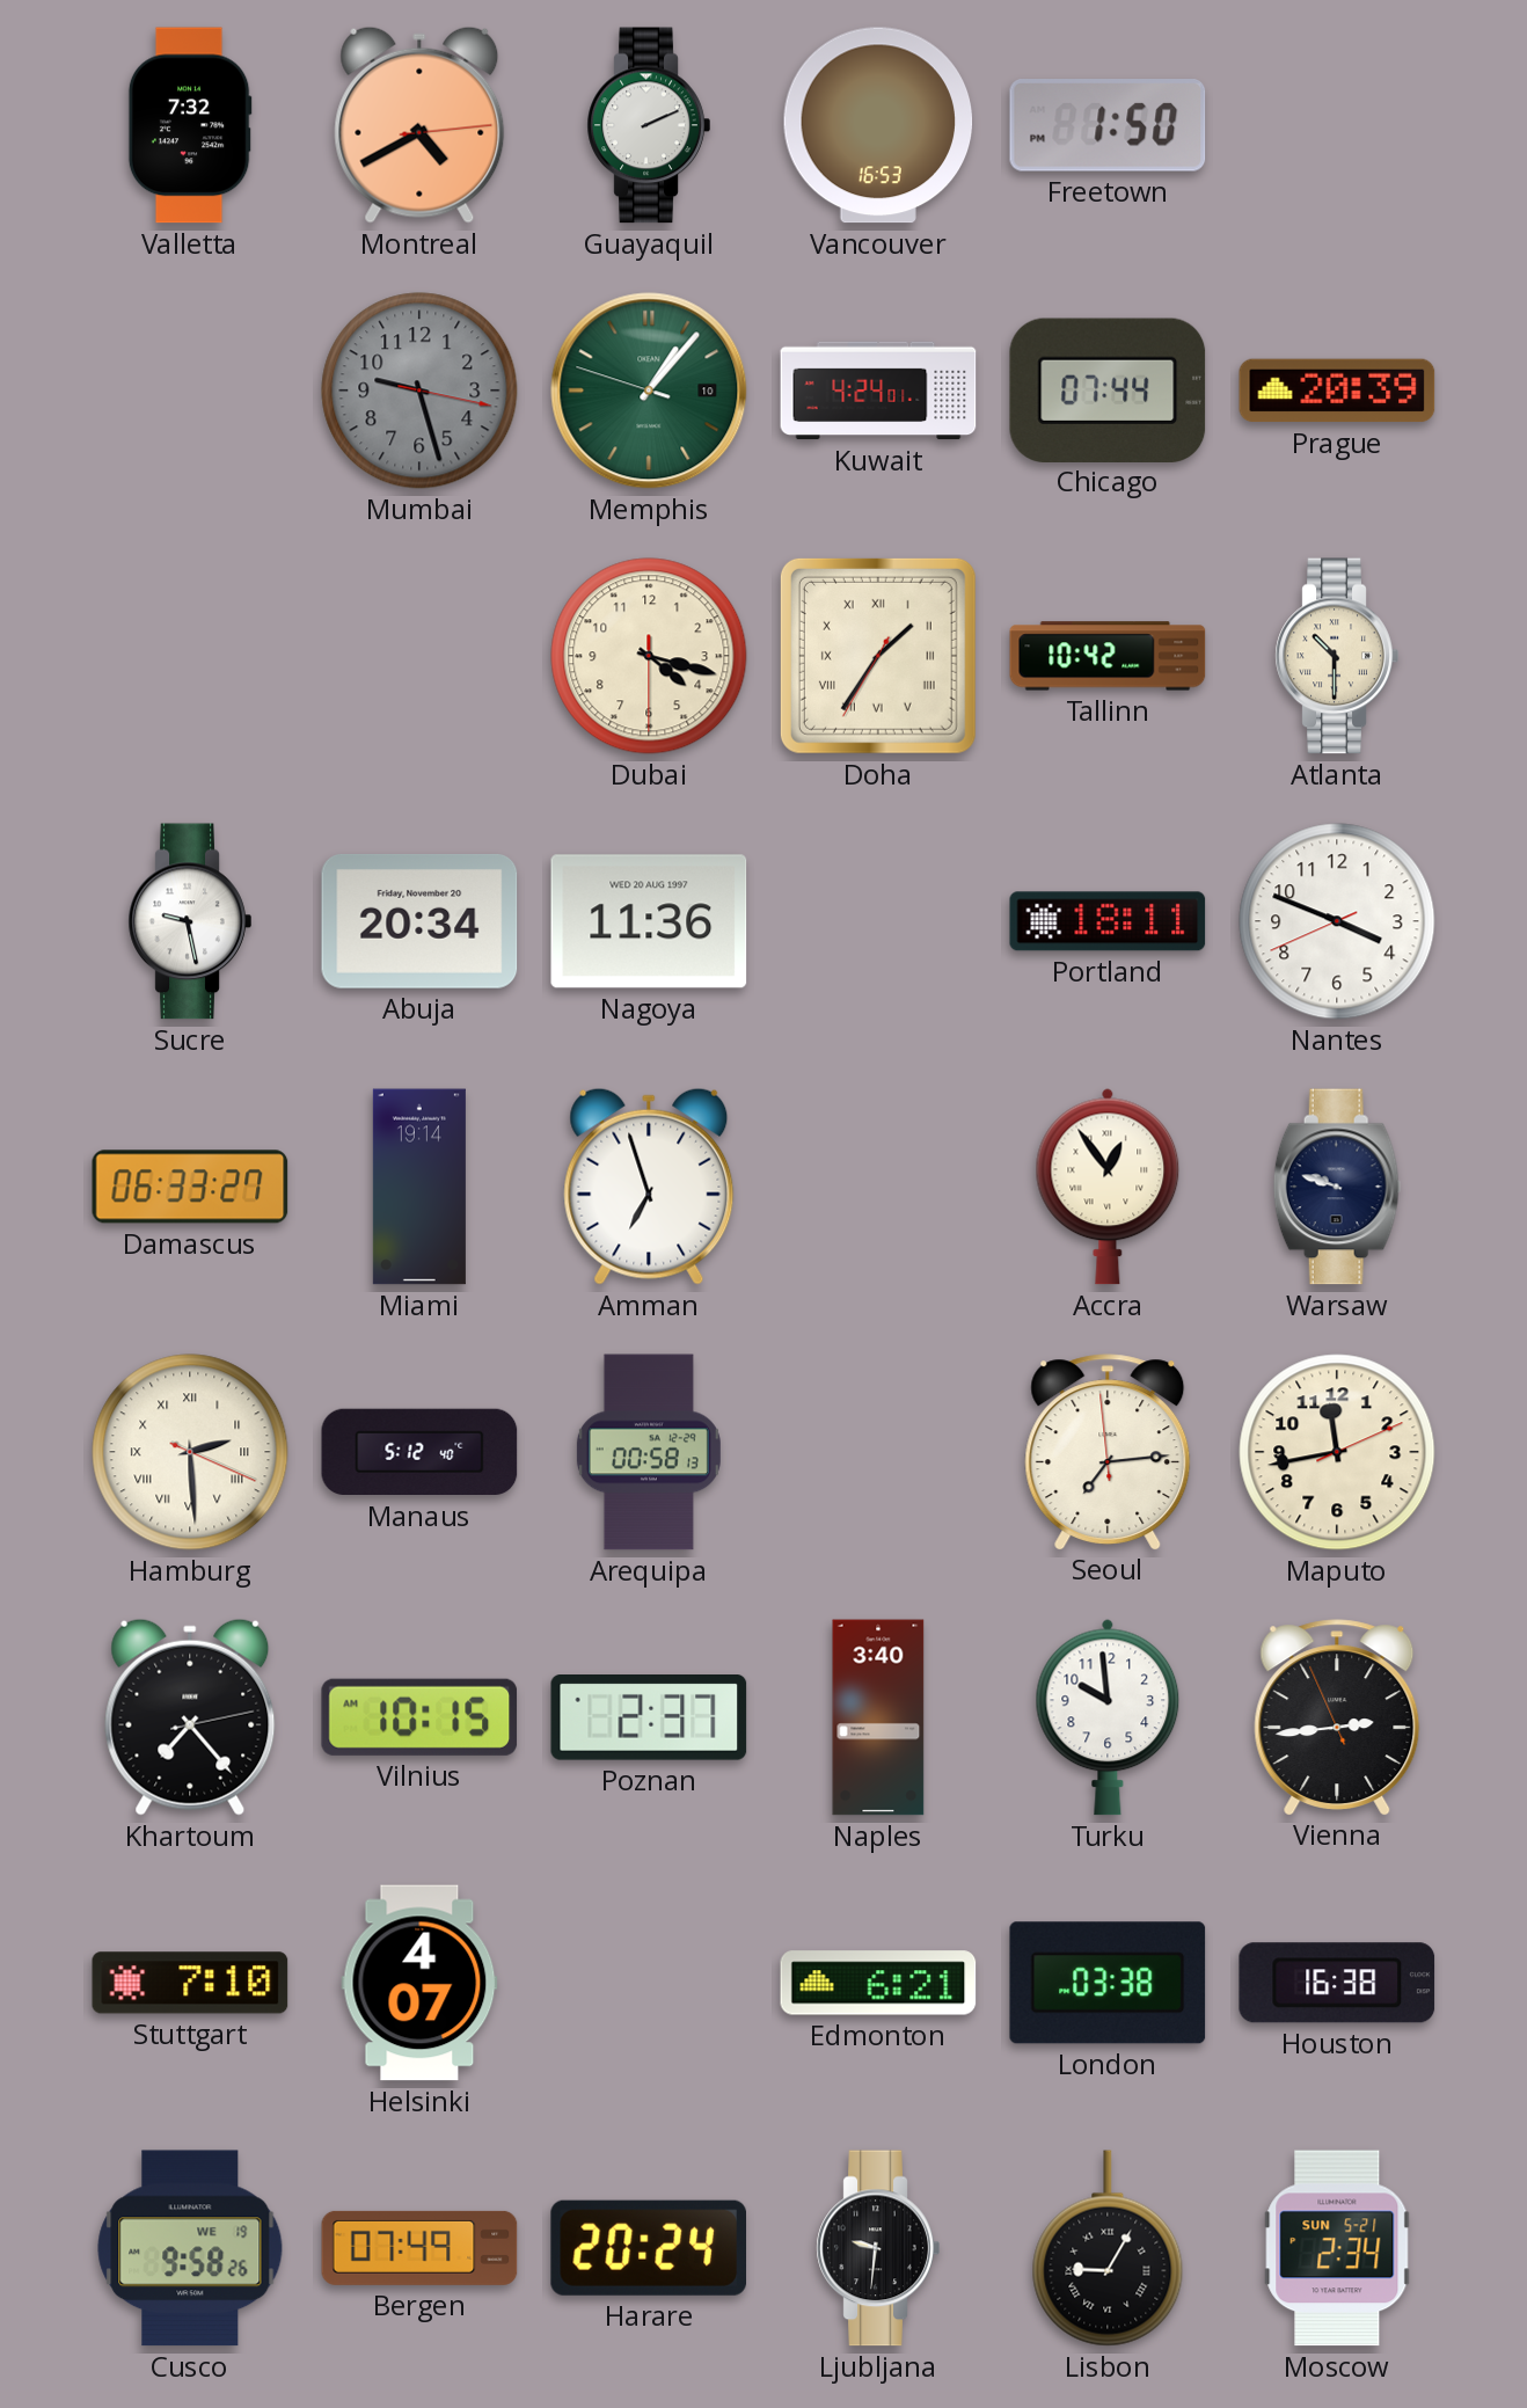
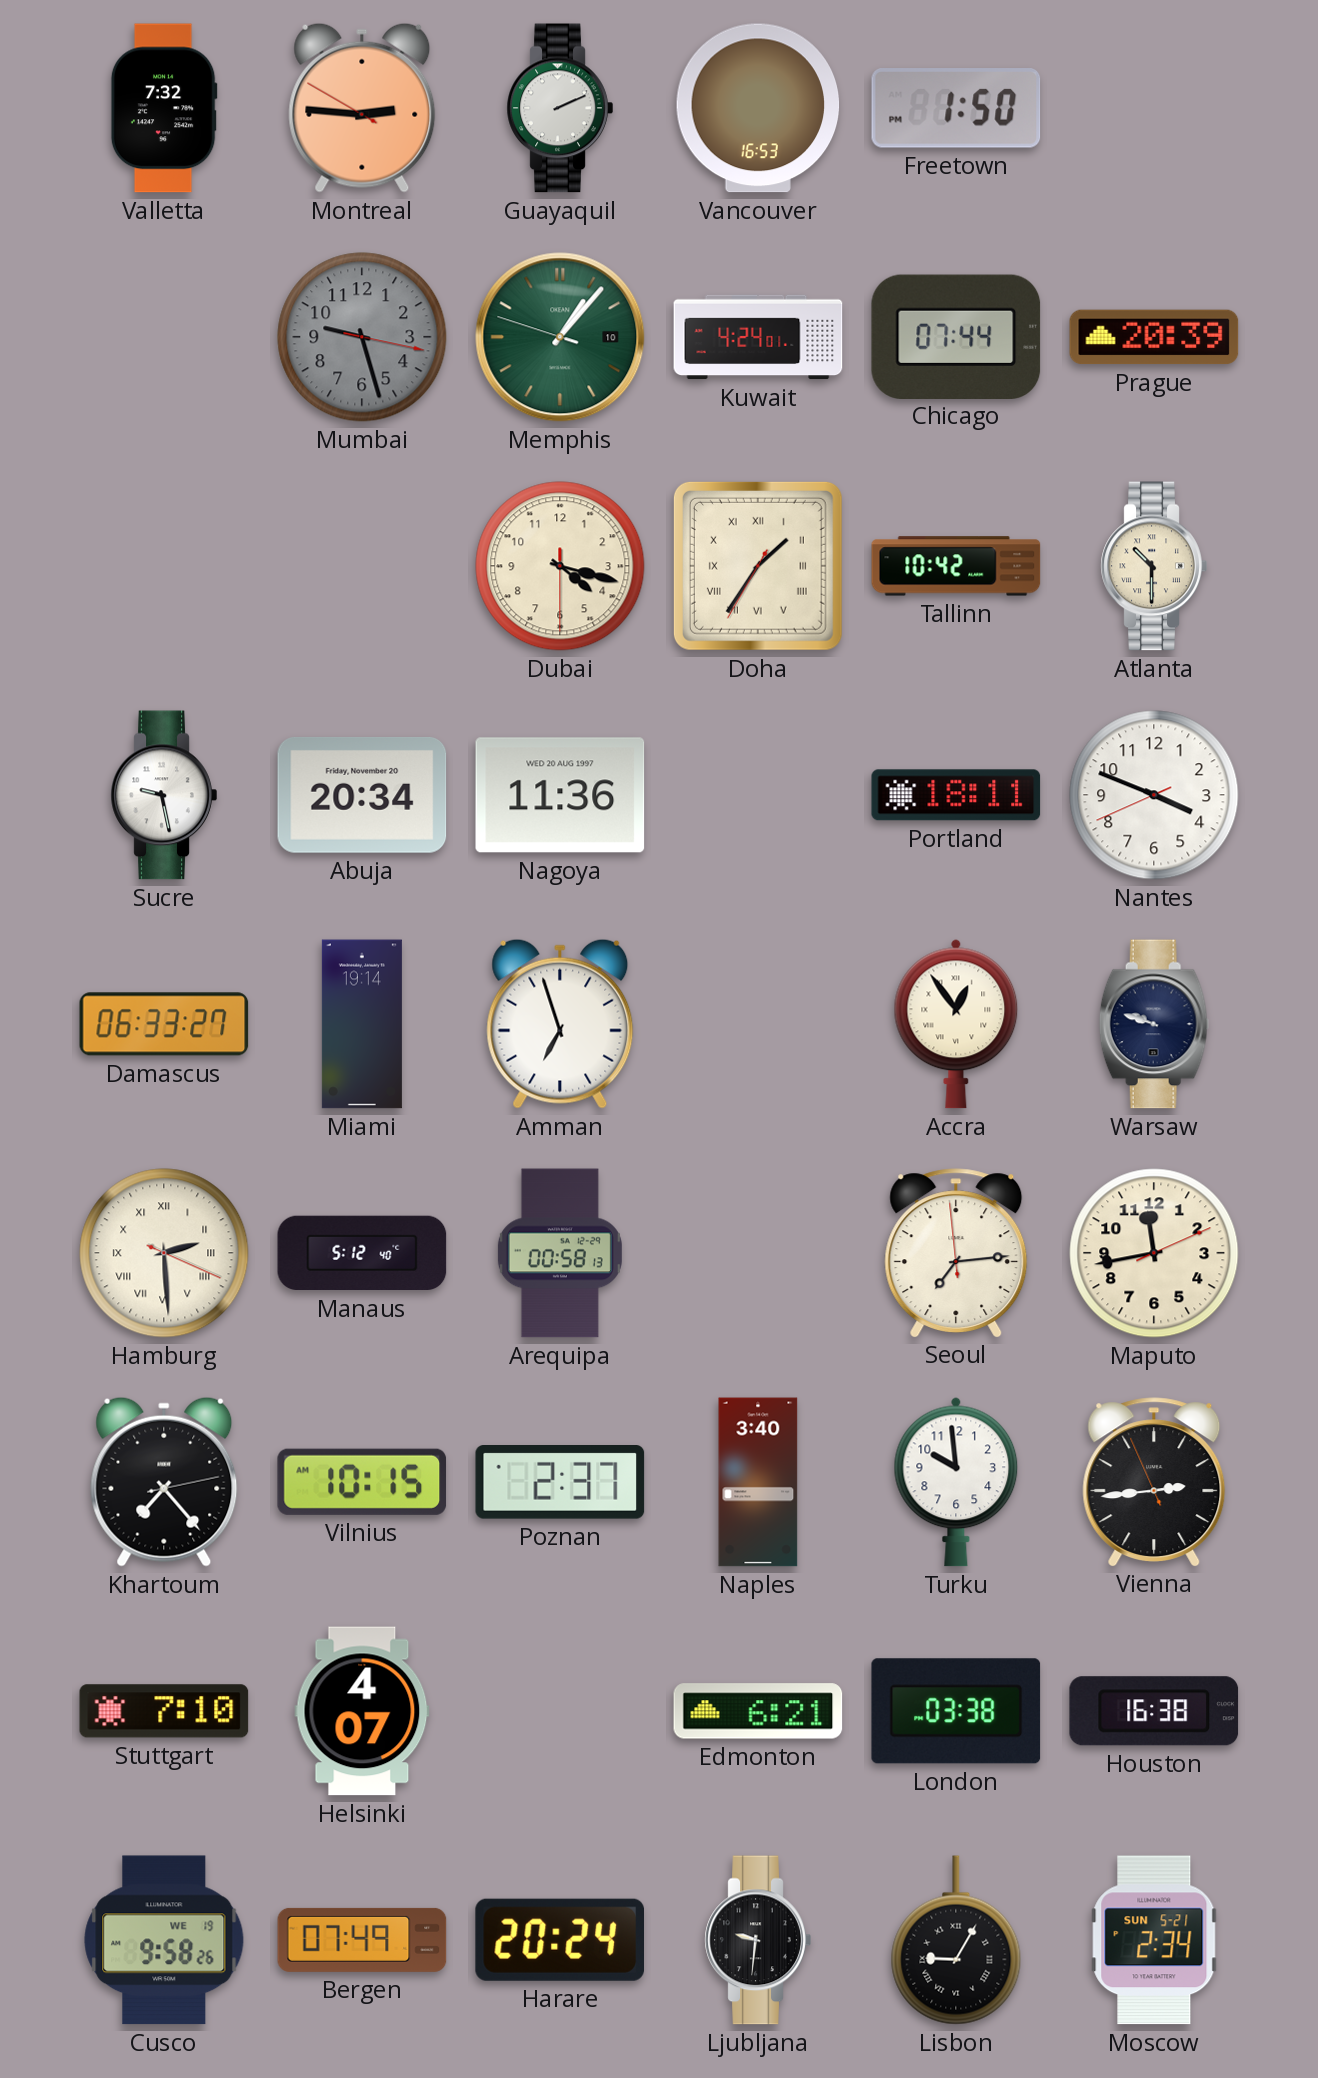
Montreal: 4:40 -> 2:45
